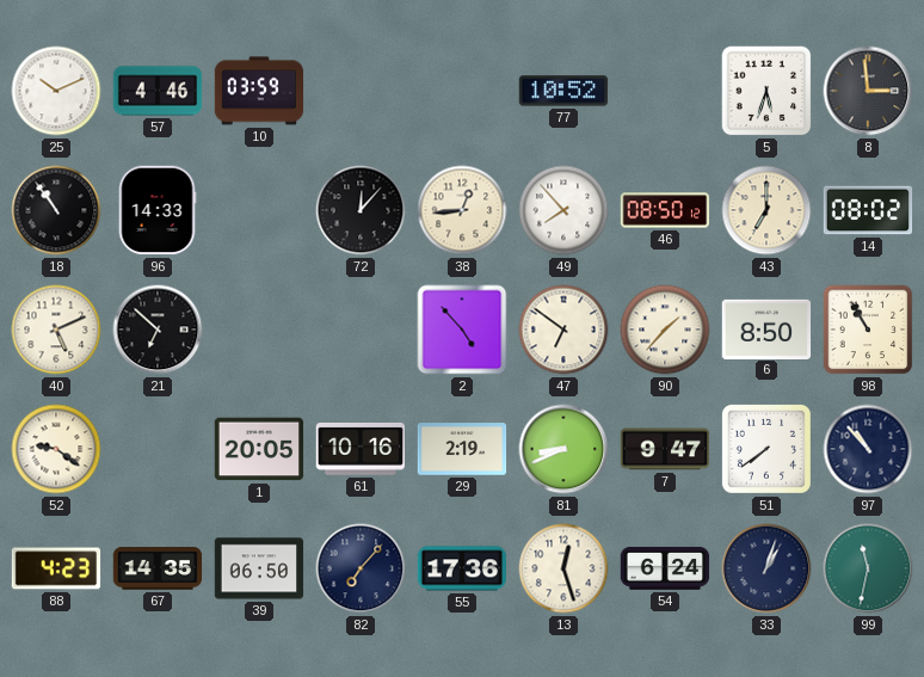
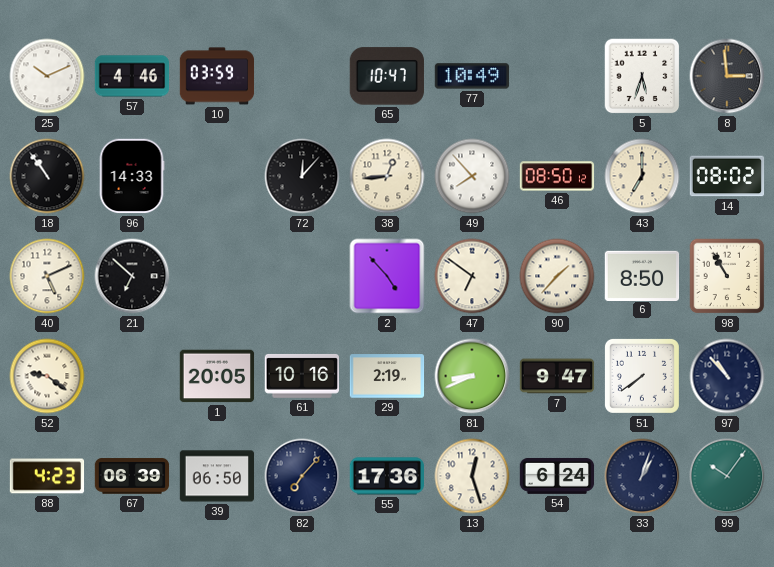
65: none -> 10:47
77: 10:52 -> 10:49
67: 14:35 -> 06:39
99: 11:32 -> 10:06
